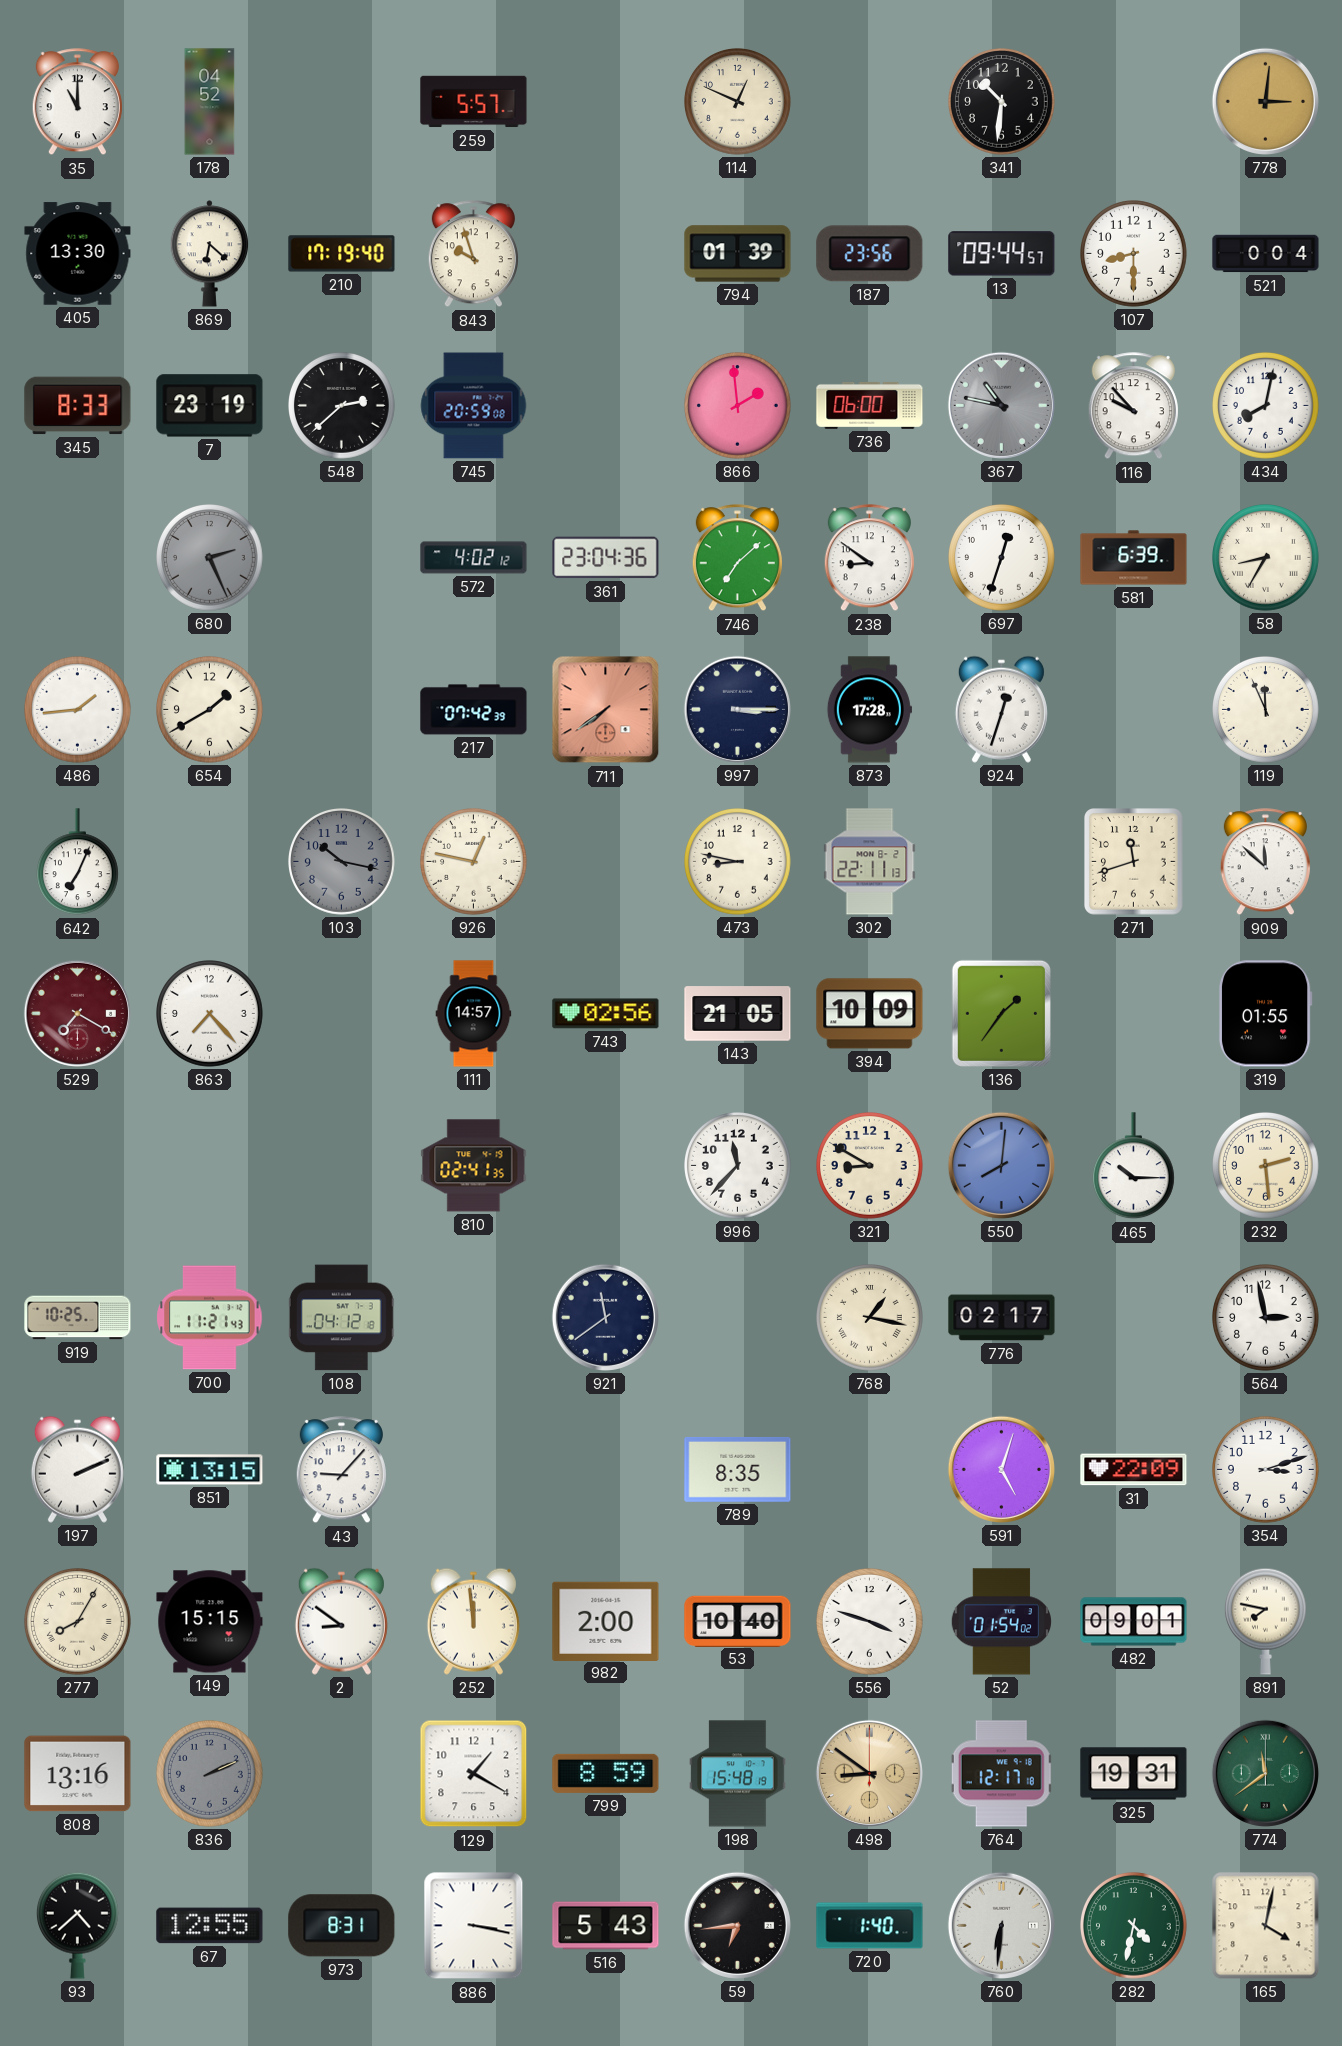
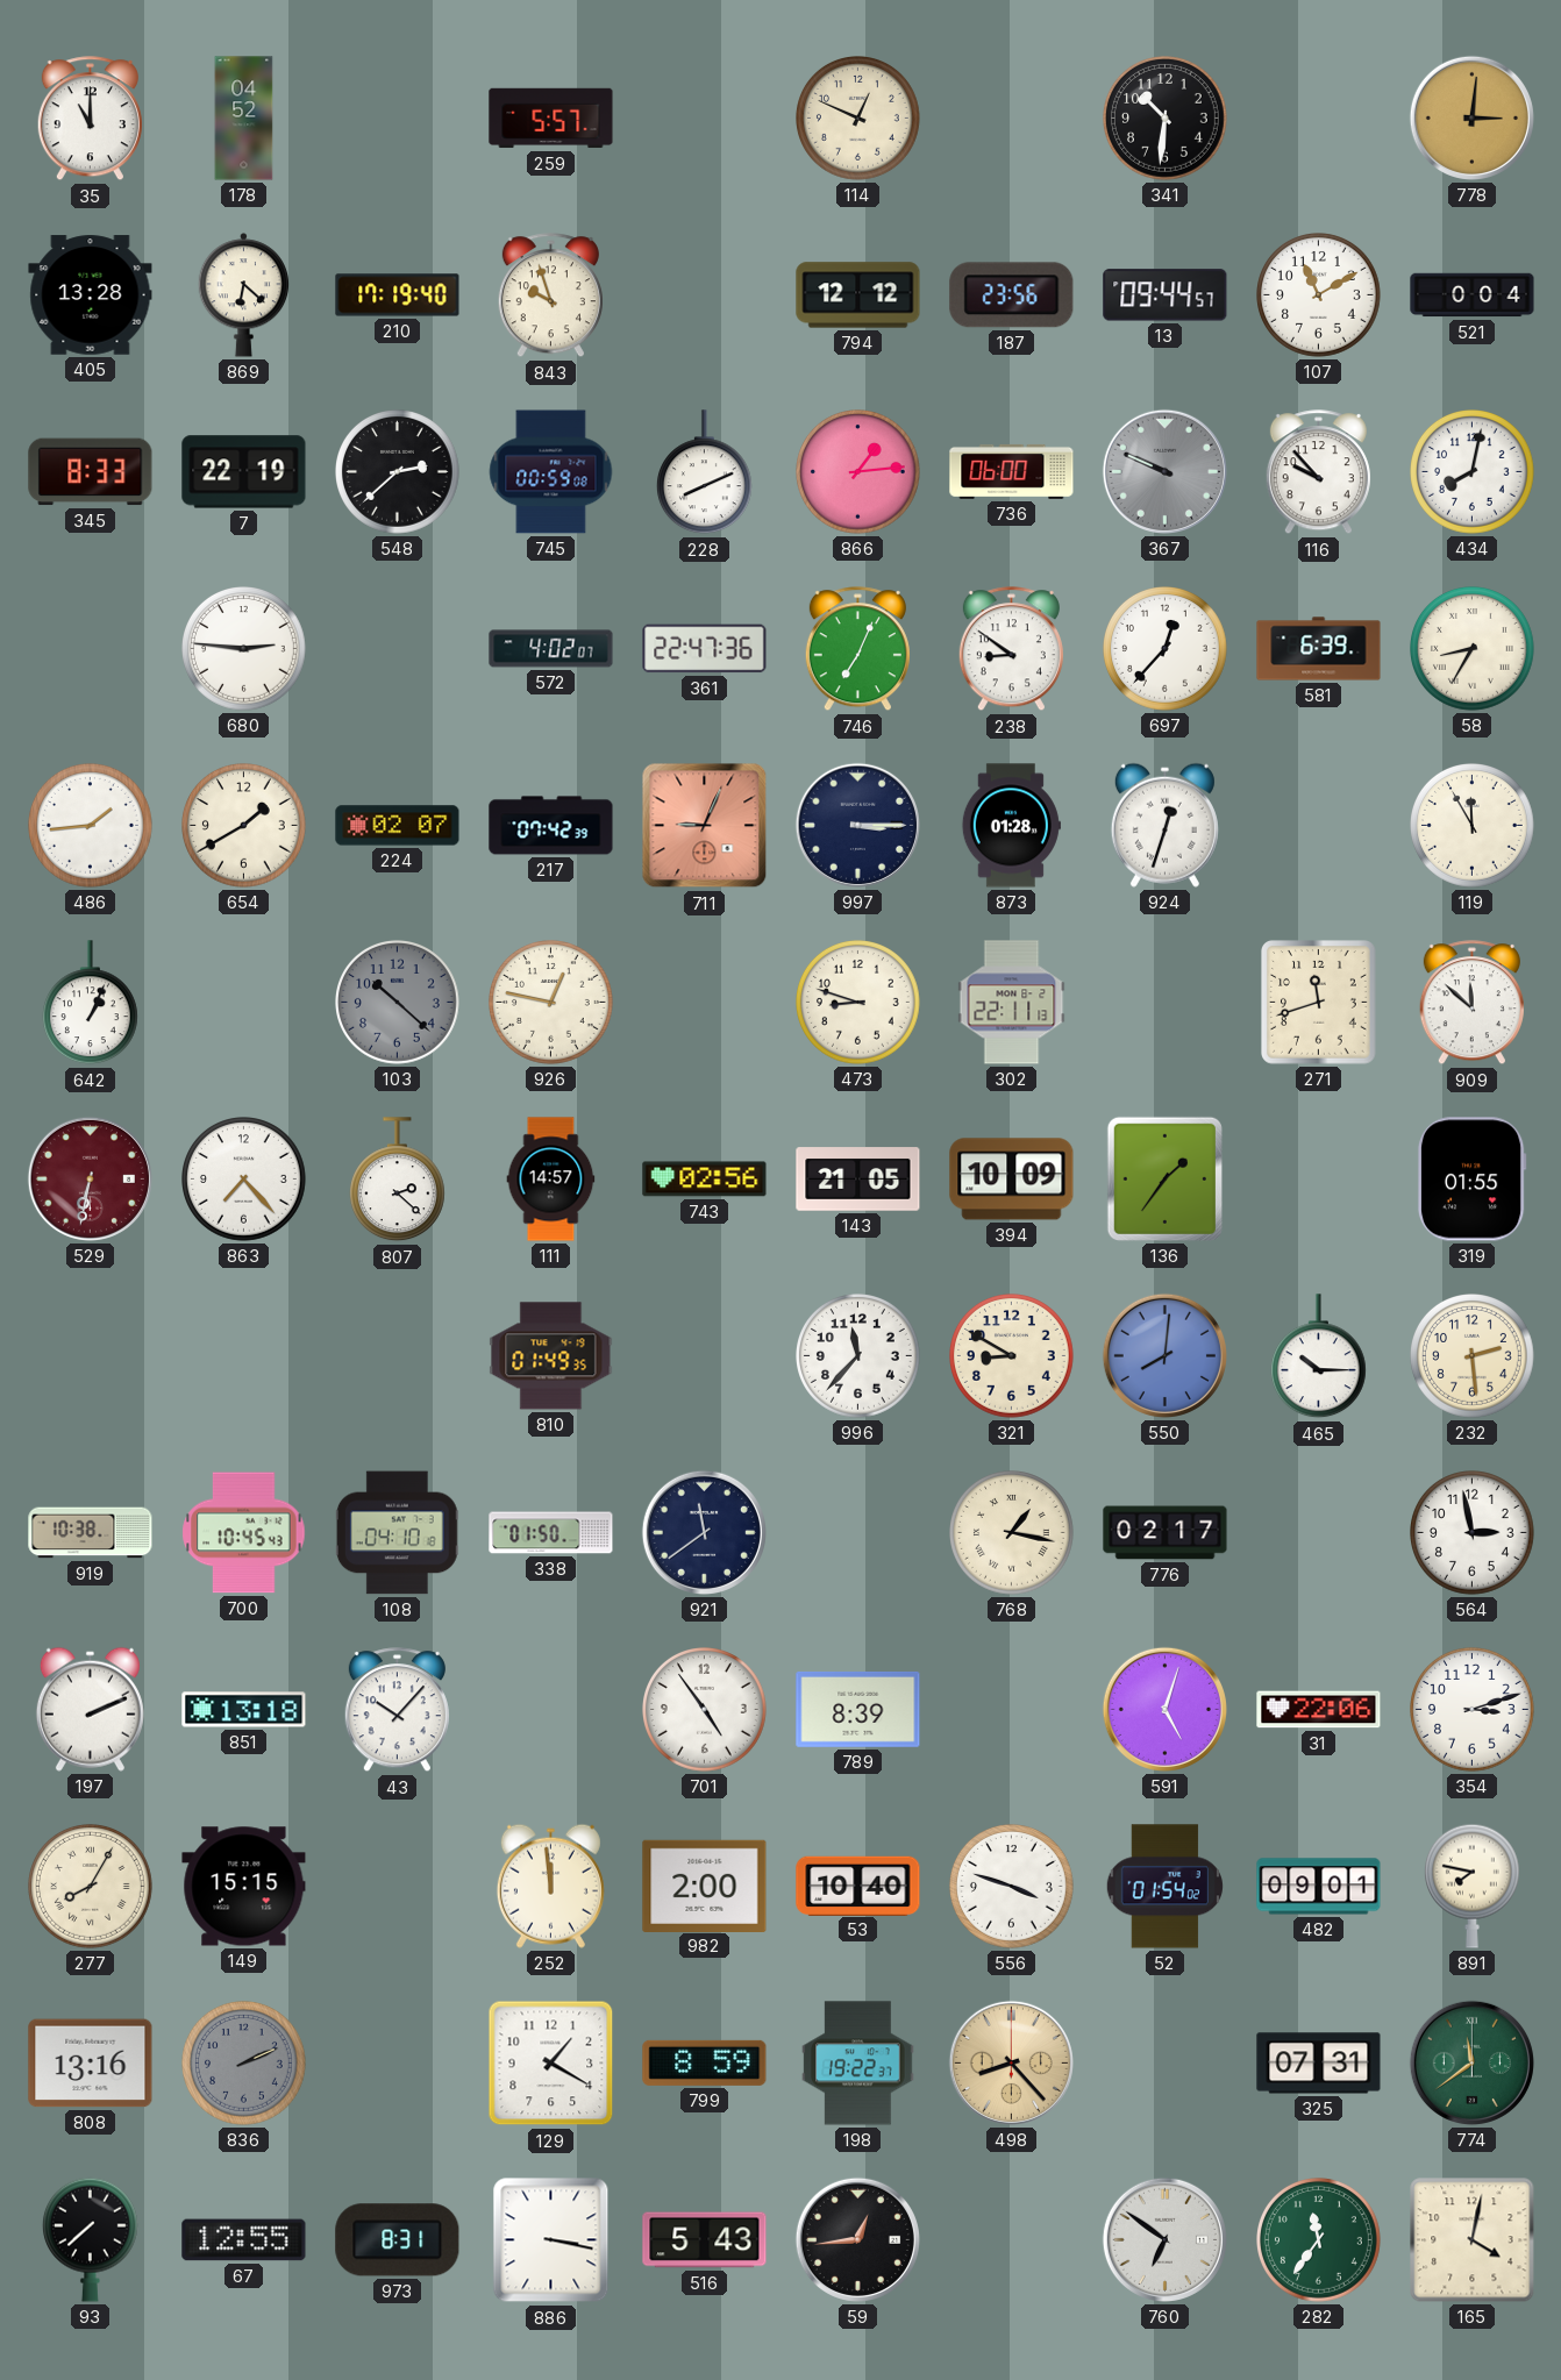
405: 13:30 -> 13:28
794: 01:39 -> 12:12
107: 8:30 -> 11:10
7: 23:19 -> 22:19
745: 20:59 -> 00:59
228: none -> 8:11
866: 1:59 -> 1:14
367: 10:47 -> 9:49
680: 2:26 -> 2:46
680 dial: grey -> white
572: 4:02:12 -> 4:02:07
361: 23:04 -> 22:47
746: 7:08 -> 7:04
697: 12:33 -> 12:37
224: none -> 02:07
711: 7:39 -> 9:04
873: 17:28 -> 01:28
119: 11:56 -> 11:55
642: 7:04 -> 1:04
103: 10:17 -> 10:22
473: 8:47 -> 8:48
529: 7:20 -> 6:32
807: none -> 2:22
810: 02:41 -> 01:49
919: 10:25 -> 10:38
700: 11:21 -> 10:45
108: 04:12 -> 04:10
338: none -> 01:50
851: 13:15 -> 13:18
43: 9:07 -> 10:07
701: none -> 4:54
789: 8:35 -> 8:39
31: 22:09 -> 22:06
2: 8:51 -> none
198: 15:48 -> 19:22
498: 8:51 -> 8:23
764: 12:17 -> none
325: 19:31 -> 07:31
93: 4:38 -> 7:38
59: 6:44 -> 12:44
720: 1:40 -> none
760: 6:31 -> 6:51
282: 4:32 -> 11:36
